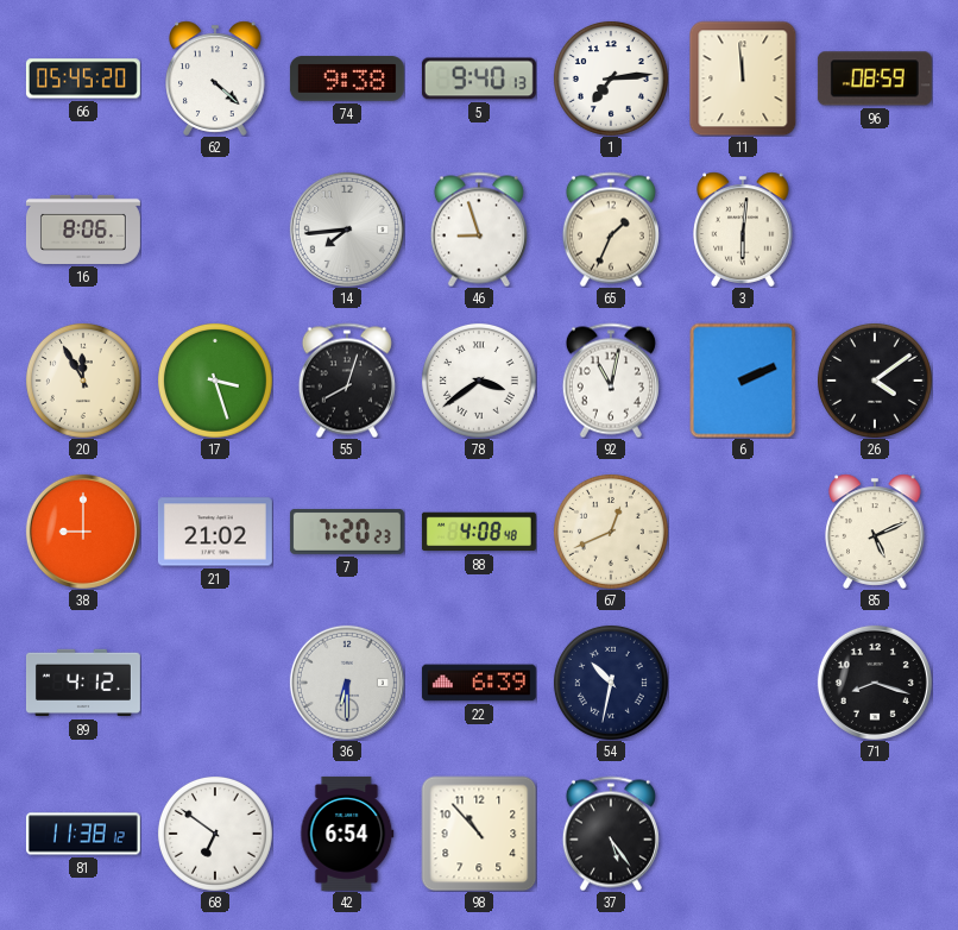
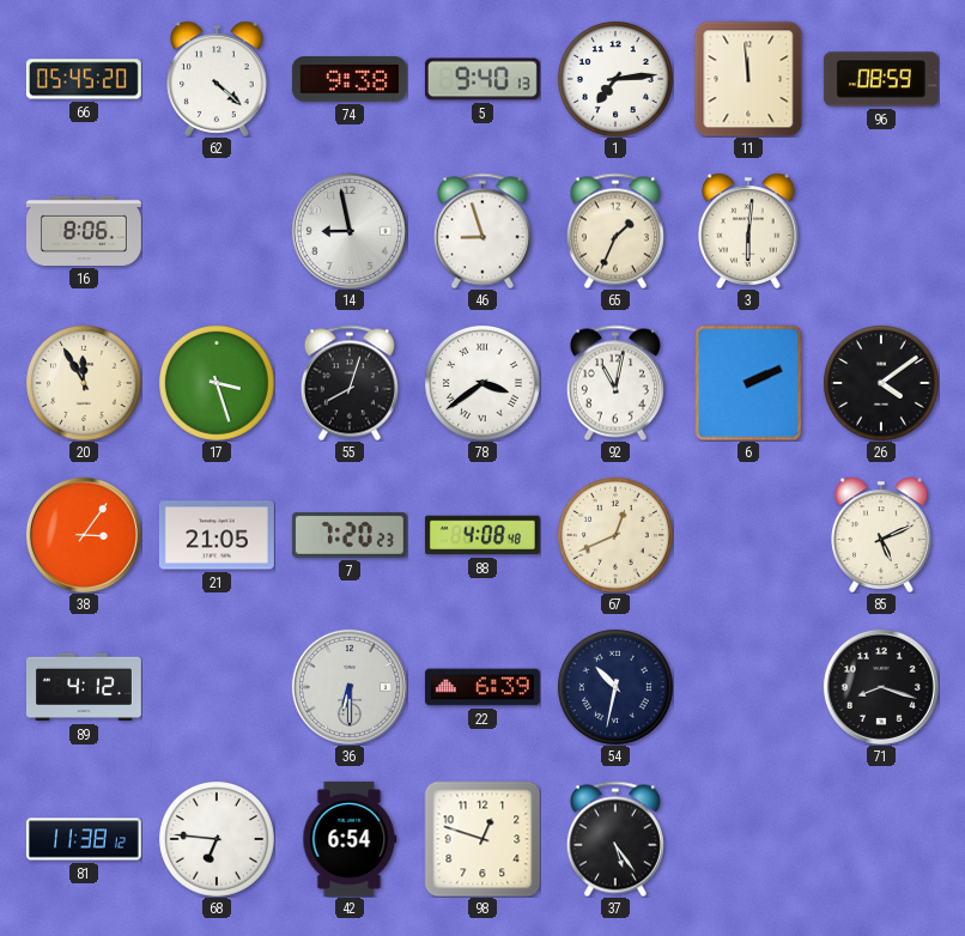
14: 7:44 -> 8:58
38: 9:00 -> 3:06
21: 21:02 -> 21:05
68: 6:51 -> 6:46
98: 10:53 -> 12:48
